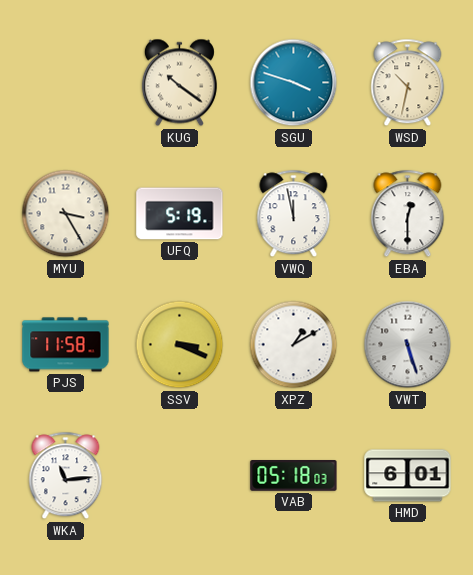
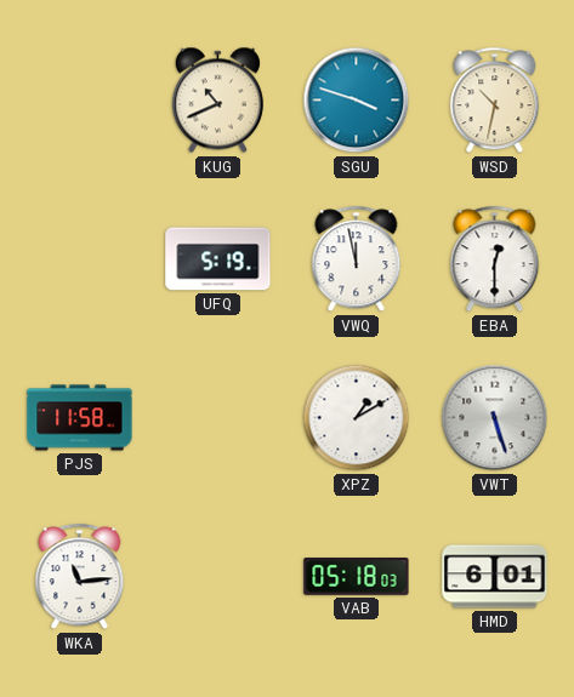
KUG: 10:21 -> 10:41
MYU: 3:25 -> none
SSV: 3:19 -> none
